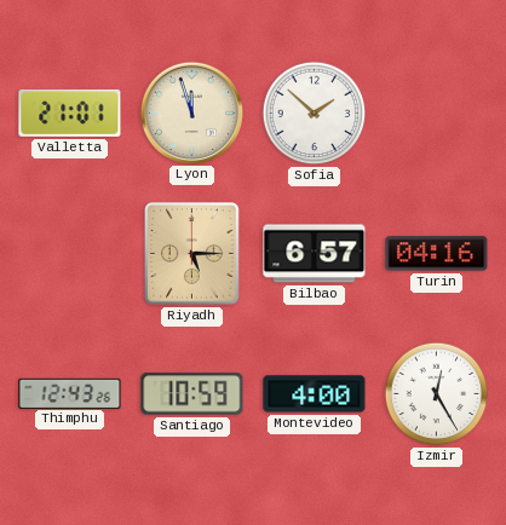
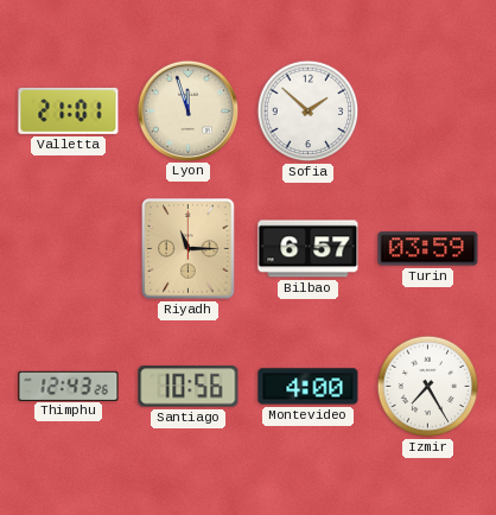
Riyadh: 5:15 -> 11:15
Turin: 04:16 -> 03:59
Santiago: 10:59 -> 10:56
Izmir: 12:25 -> 7:25
